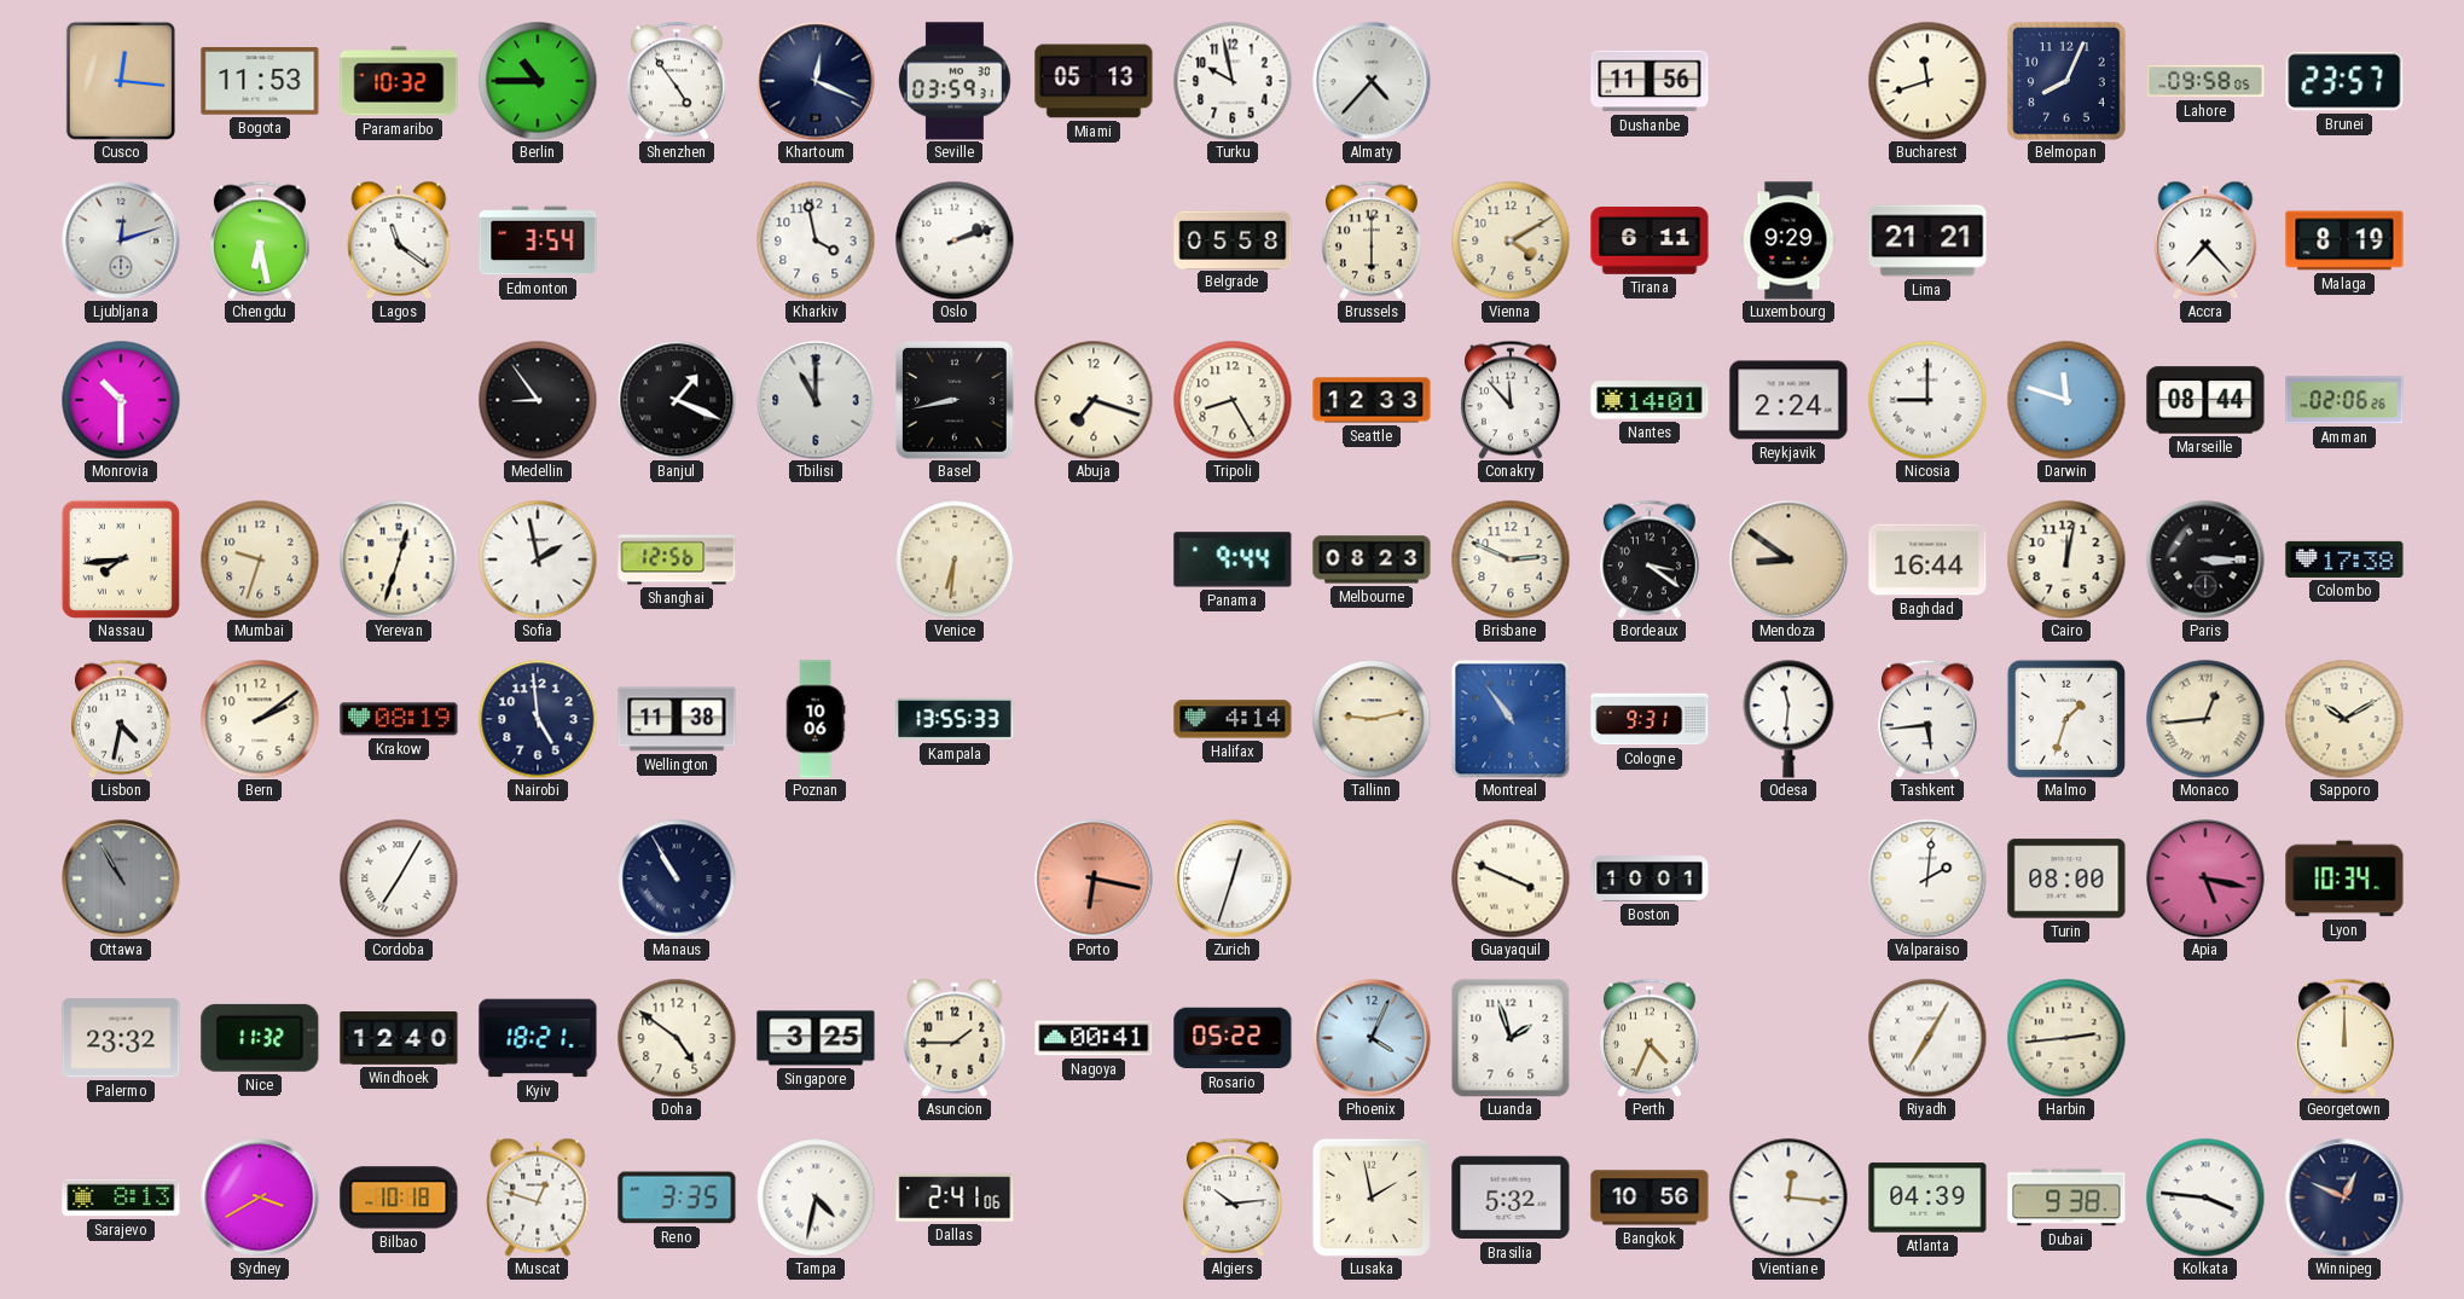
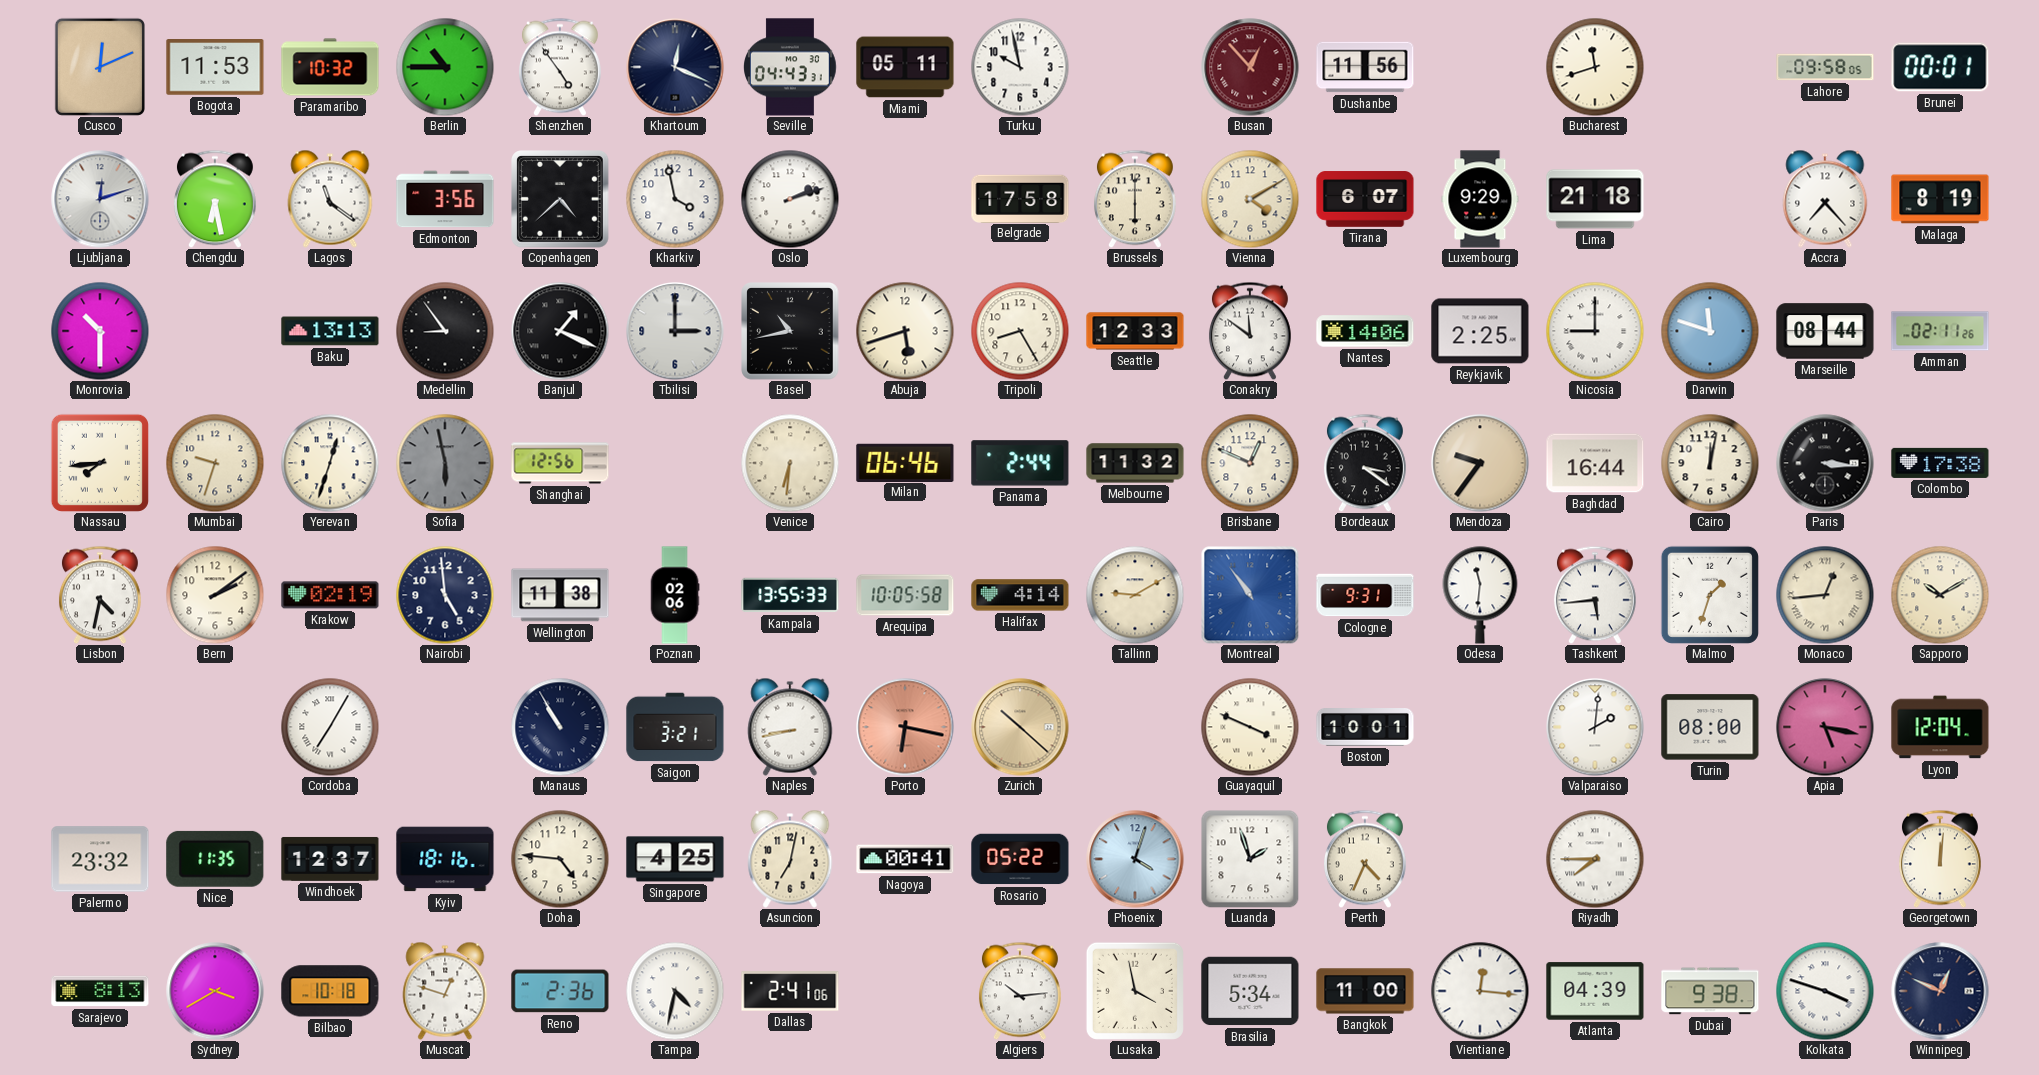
Cusco: 12:16 -> 12:11
Seville: 03:59 -> 04:43
Miami: 05:13 -> 05:11
Almaty: 4:37 -> none
Busan: none -> 12:53
Belmopan: 8:04 -> none
Brunei: 23:57 -> 00:01
Edmonton: 3:54 -> 3:56
Copenhagen: none -> 4:38
Belgrade: 05:58 -> 17:58
Tirana: 6:11 -> 6:07
Lima: 21:21 -> 21:18
Baku: none -> 13:13
Tbilisi: 11:00 -> 3:00
Basel: 8:43 -> 10:43
Abuja: 7:18 -> 5:42
Conakry: 11:53 -> 11:51
Nantes: 14:01 -> 14:06
Reykjavik: 2:24 -> 2:25
Amman: 02:06 -> 02:11
Sofia: 1:58 -> 5:58
Sofia dial: white -> grey
Milan: none -> 06:46
Panama: 9:44 -> 2:44
Melbourne: 08:23 -> 11:32
Brisbane: 2:49 -> 12:49
Mendoza: 8:51 -> 9:36
Paris: 3:15 -> 3:16
Krakow: 08:19 -> 02:19
Poznan: 10:06 -> 02:06
Arequipa: none -> 10:05
Tallinn: 9:13 -> 9:10
Ottawa: 10:55 -> none
Saigon: none -> 3:21
Naples: none -> 8:43
Zurich: 12:33 -> 10:22
Zurich dial: white -> champagne
Lyon: 10:34 -> 12:04
Nice: 11:32 -> 11:35
Windhoek: 12:40 -> 12:37
Kyiv: 18:21 -> 18:16
Doha: 4:51 -> 4:46
Singapore: 3:25 -> 4:25
Asuncion: 1:45 -> 7:02
Phoenix: 4:04 -> 4:03
Riyadh: 7:05 -> 7:45
Harbin: 2:44 -> none
Georgetown: 12:00 -> 12:01
Reno: 3:35 -> 2:36
Lusaka: 1:58 -> 3:58
Brasilia: 5:32 -> 5:34
Bangkok: 10:56 -> 11:00
Kolkata: 3:46 -> 3:48
